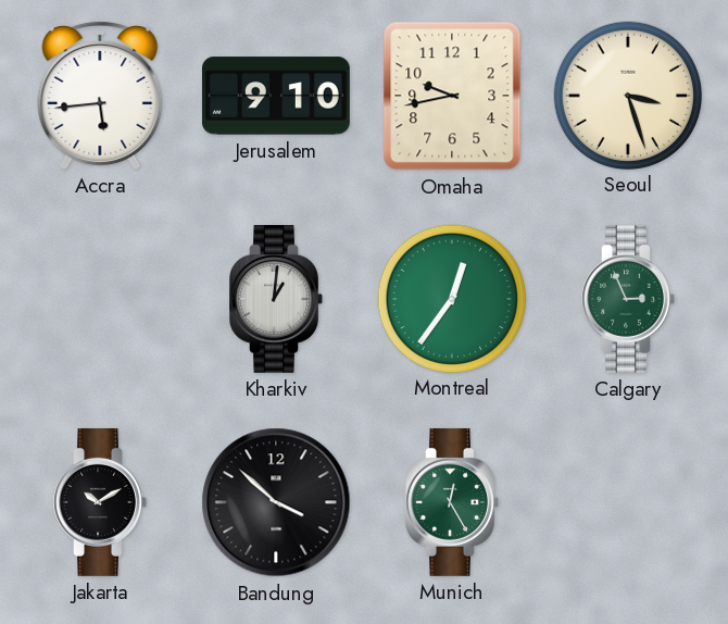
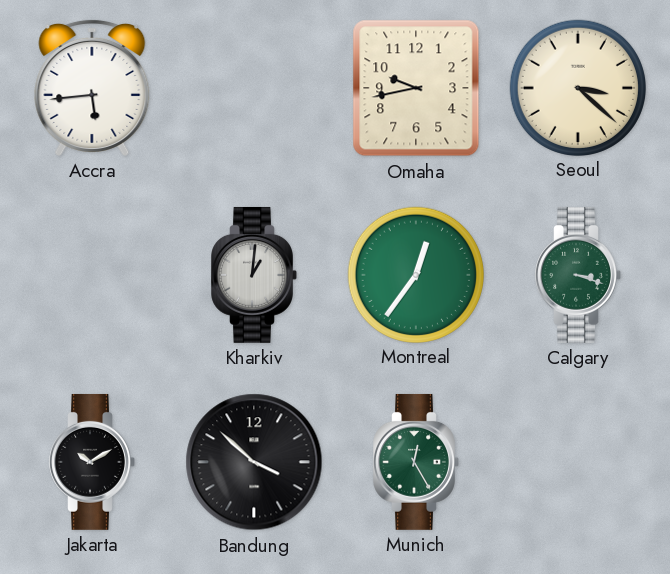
Jerusalem: 9:10 -> none
Seoul: 3:27 -> 3:22
Calgary: 2:56 -> 3:18
